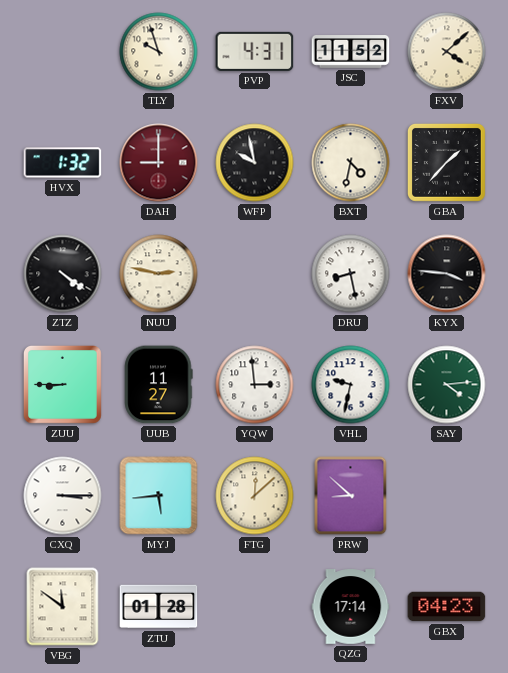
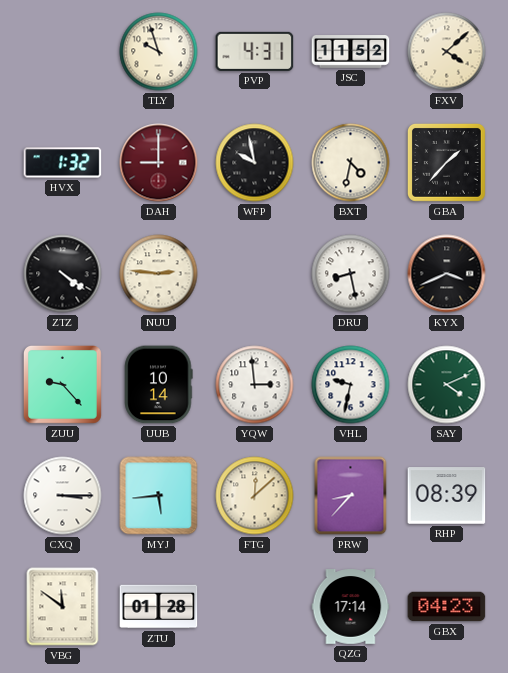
NUU: 2:47 -> 2:46
KYX: 3:46 -> 3:41
ZUU: 8:45 -> 9:23
UUB: 11:27 -> 10:14
SAY: 4:14 -> 4:11
PRW: 8:52 -> 8:37
RHP: none -> 08:39
